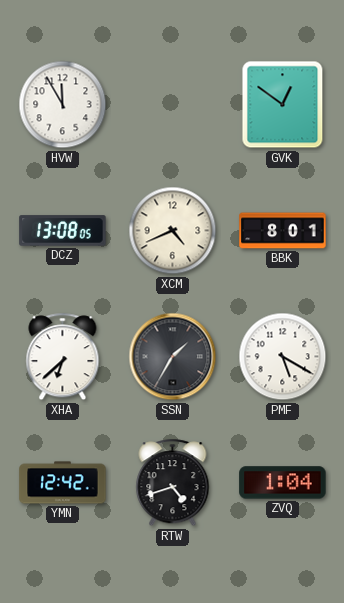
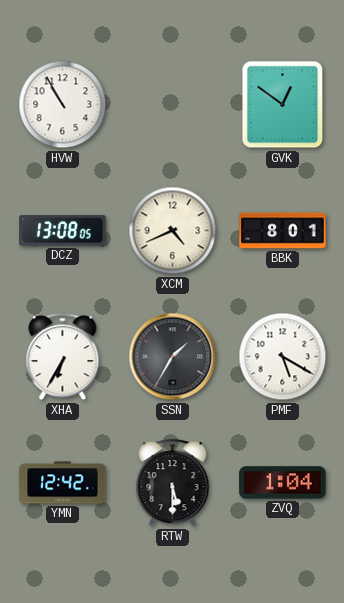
HVW: 11:55 -> 10:55
XHA: 6:38 -> 6:35
RTW: 4:42 -> 5:30
